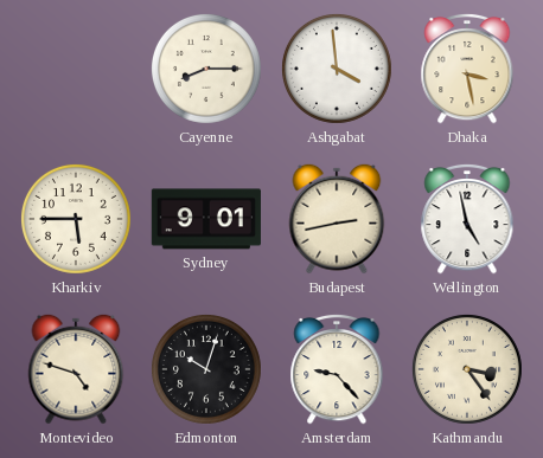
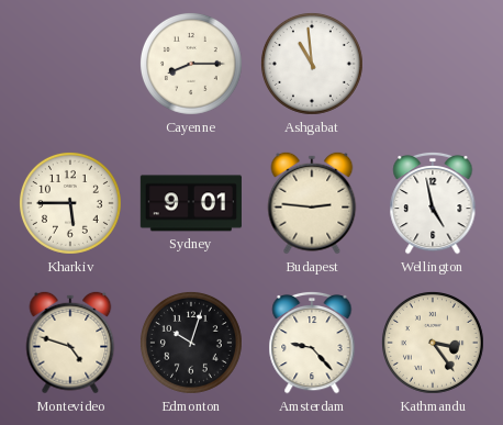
Ashgabat: 3:59 -> 10:59
Dhaka: 3:28 -> none
Budapest: 2:43 -> 2:46
